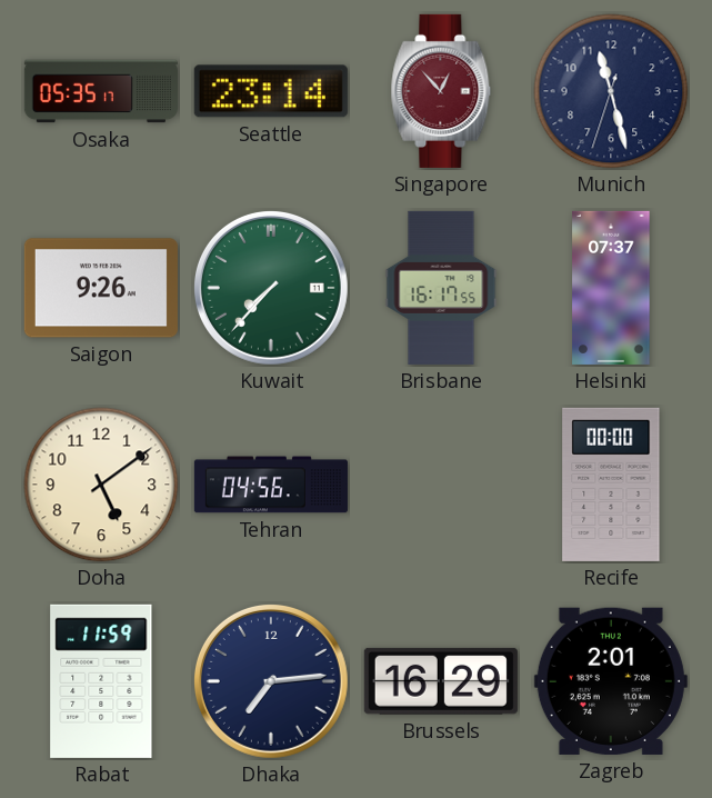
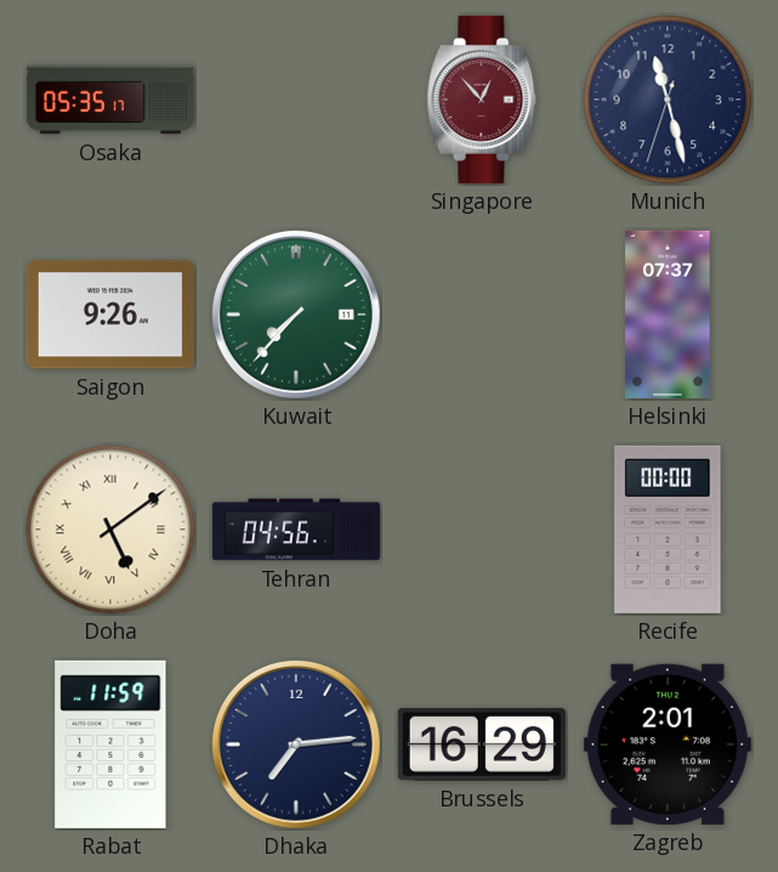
Seattle: 23:14 -> none
Brisbane: 16:17 -> none
Doha numerals: Arabic -> Roman
